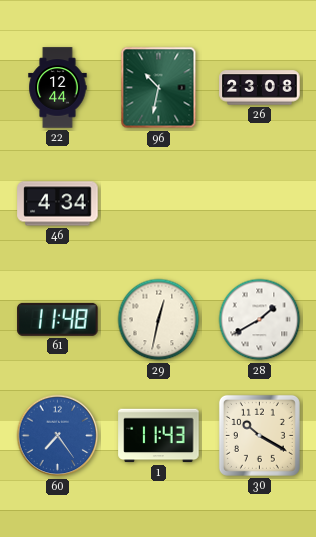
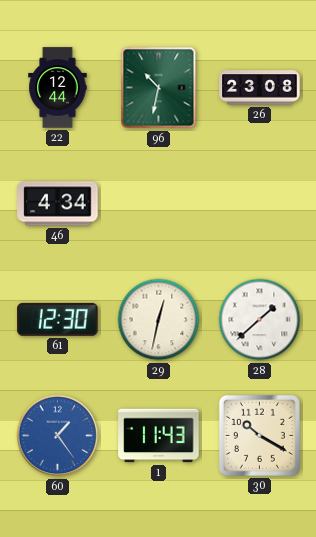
61: 11:48 -> 12:30
28: 1:40 -> 1:38
60: 7:24 -> 1:24
